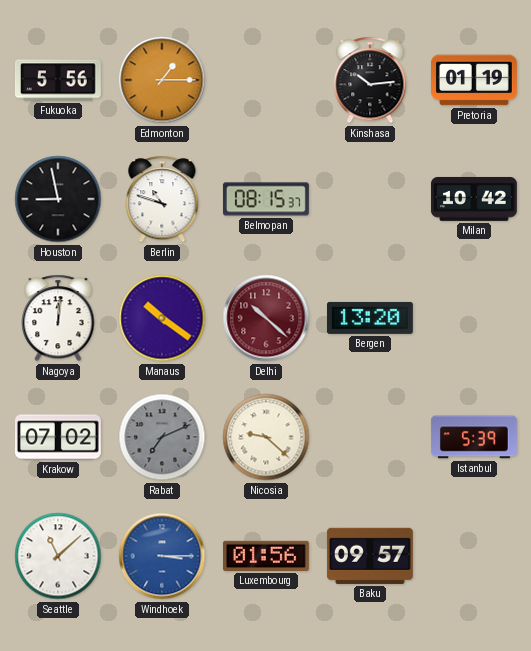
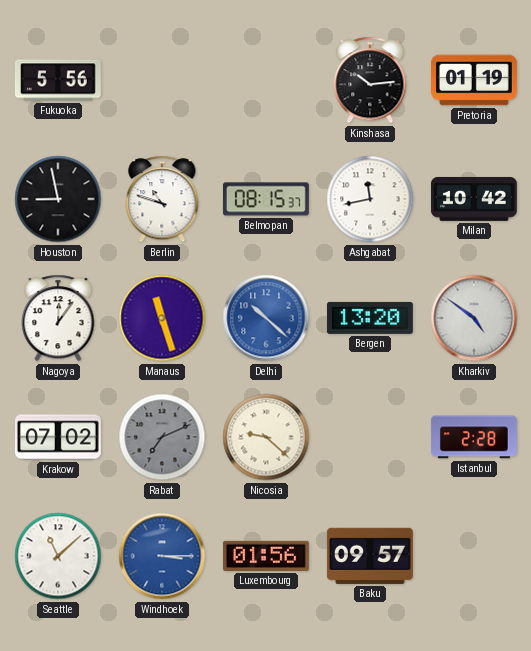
Edmonton: 1:15 -> none
Ashgabat: none -> 11:43
Nagoya: 12:01 -> 12:06
Manaus: 10:21 -> 11:27
Delhi dial: burgundy -> blue
Kharkiv: none -> 4:51
Istanbul: 5:39 -> 2:28
